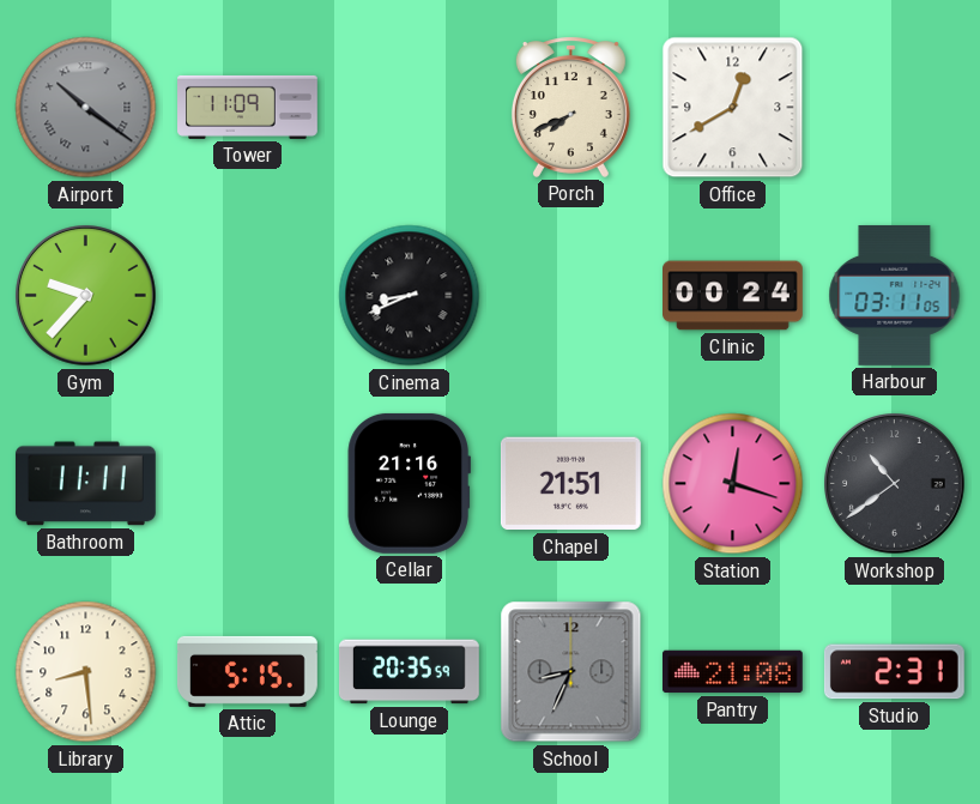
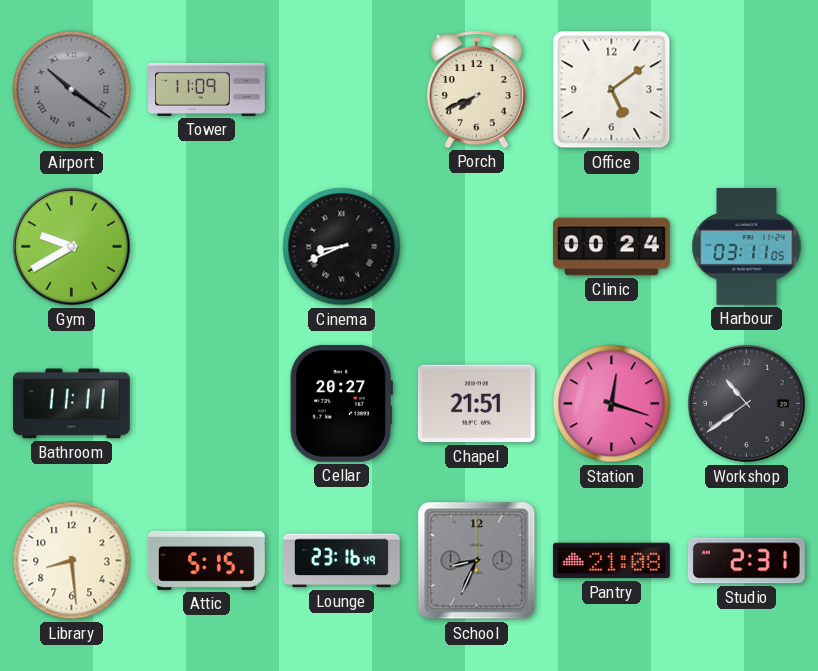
Office: 12:40 -> 5:09
Gym: 9:37 -> 9:40
Cellar: 21:16 -> 20:27
Lounge: 20:35 -> 23:16
